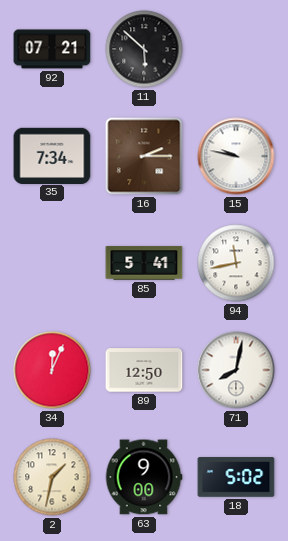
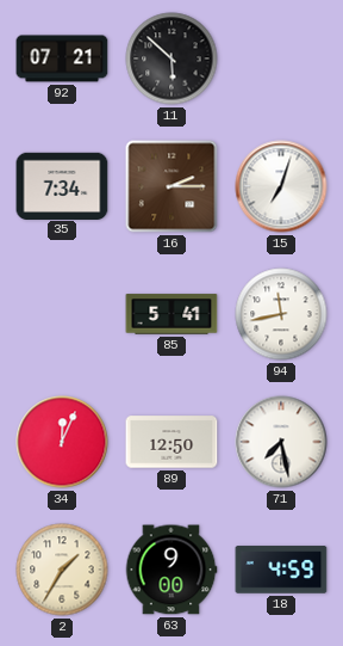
15: 9:47 -> 7:03
71: 8:02 -> 7:28
2: 1:32 -> 1:35
18: 5:02 -> 4:59
